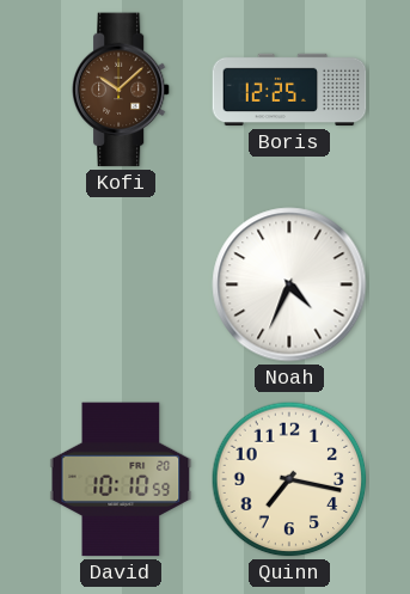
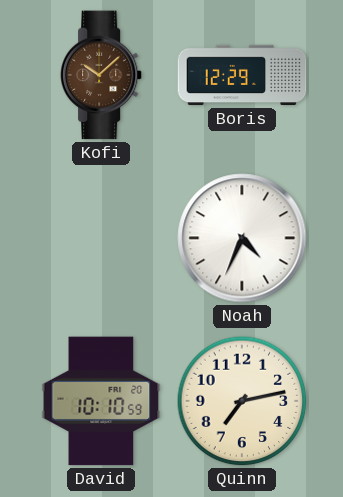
Boris: 12:25 -> 12:29
Quinn: 7:17 -> 7:13
